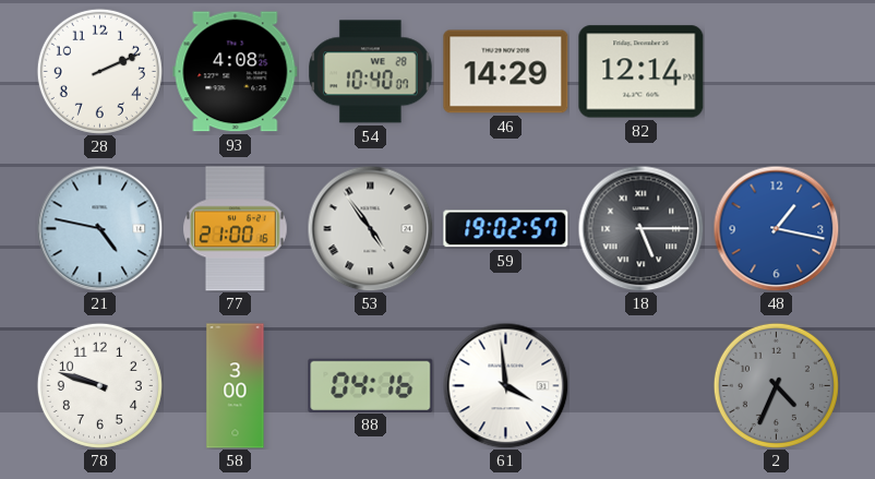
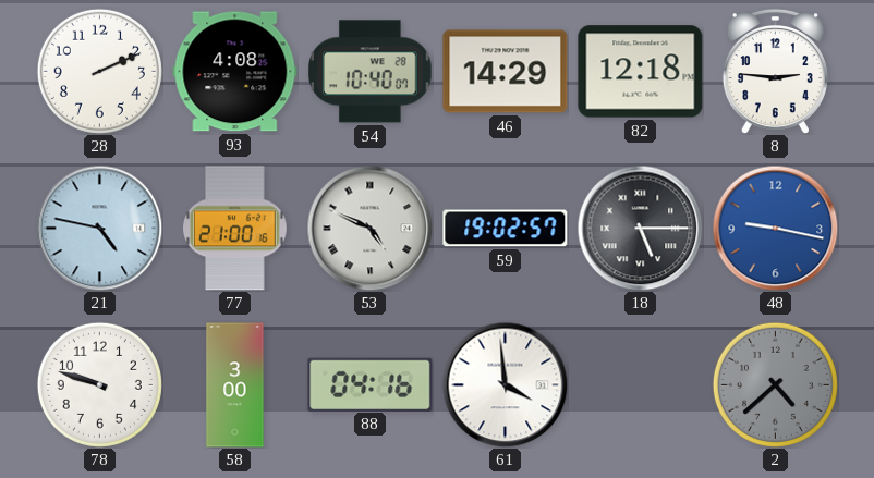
82: 12:14 -> 12:18
8: none -> 2:46
53: 4:54 -> 4:49
48: 1:17 -> 9:17
2: 4:34 -> 4:38
